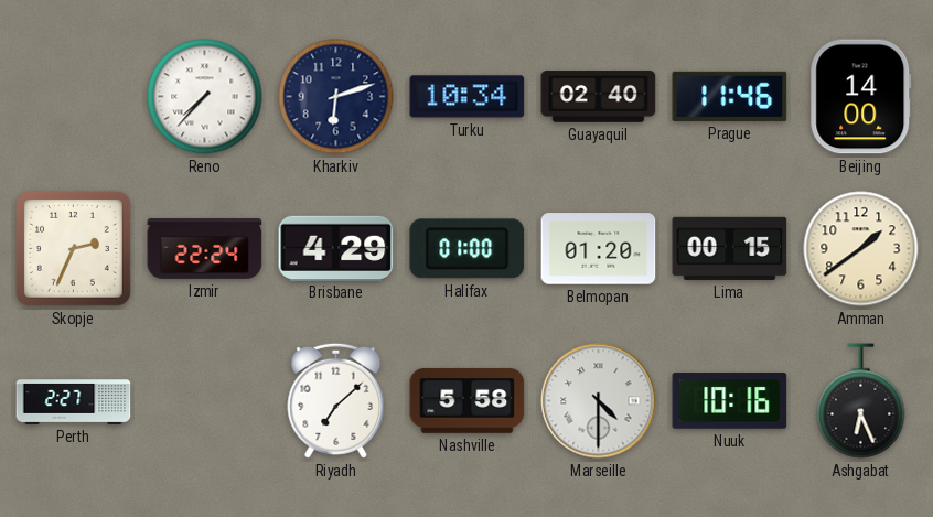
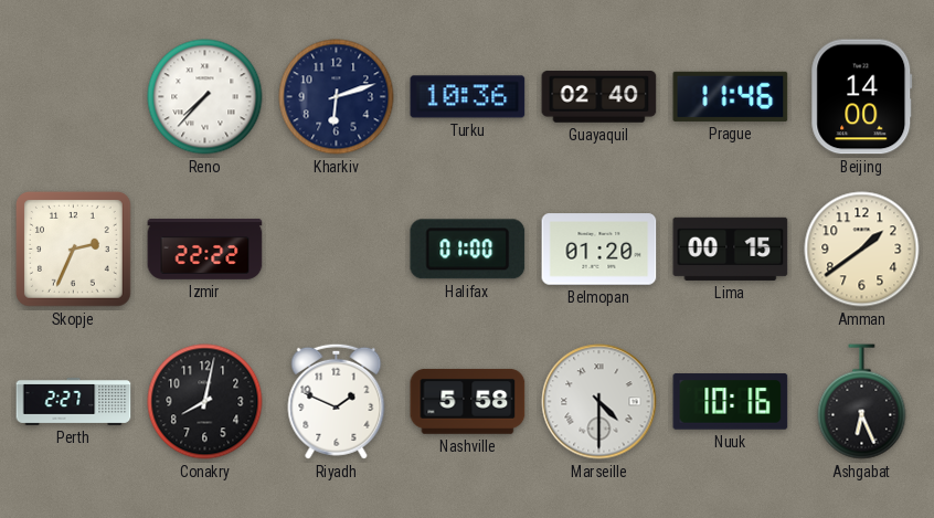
Turku: 10:34 -> 10:36
Izmir: 22:24 -> 22:22
Brisbane: 4:29 -> none
Conakry: none -> 8:02
Riyadh: 7:08 -> 1:49
